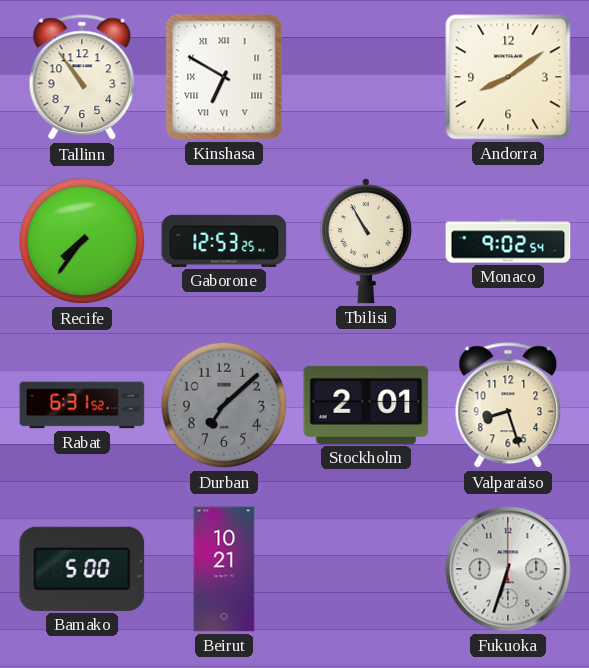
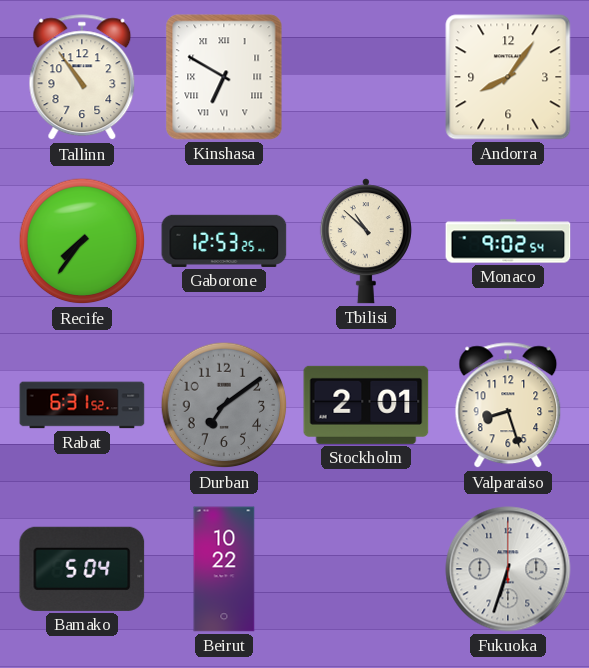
Andorra: 8:09 -> 8:06
Tbilisi: 10:55 -> 10:52
Durban: 7:08 -> 7:09
Bamako: 5:00 -> 5:04
Beirut: 10:21 -> 10:22
